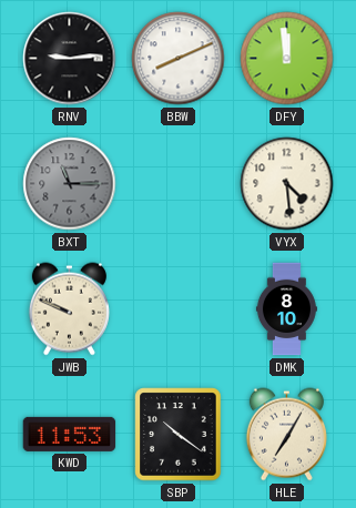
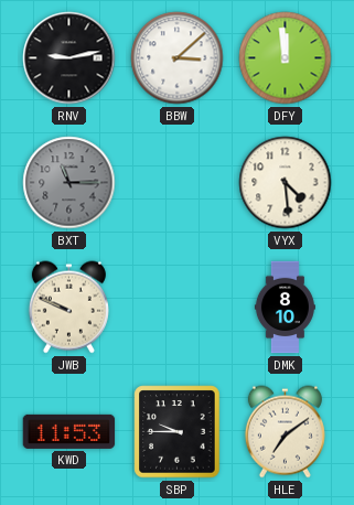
RNV: 9:14 -> 9:13
BBW: 8:11 -> 3:08
SBP: 10:21 -> 9:45
HLE: 7:05 -> 7:09
